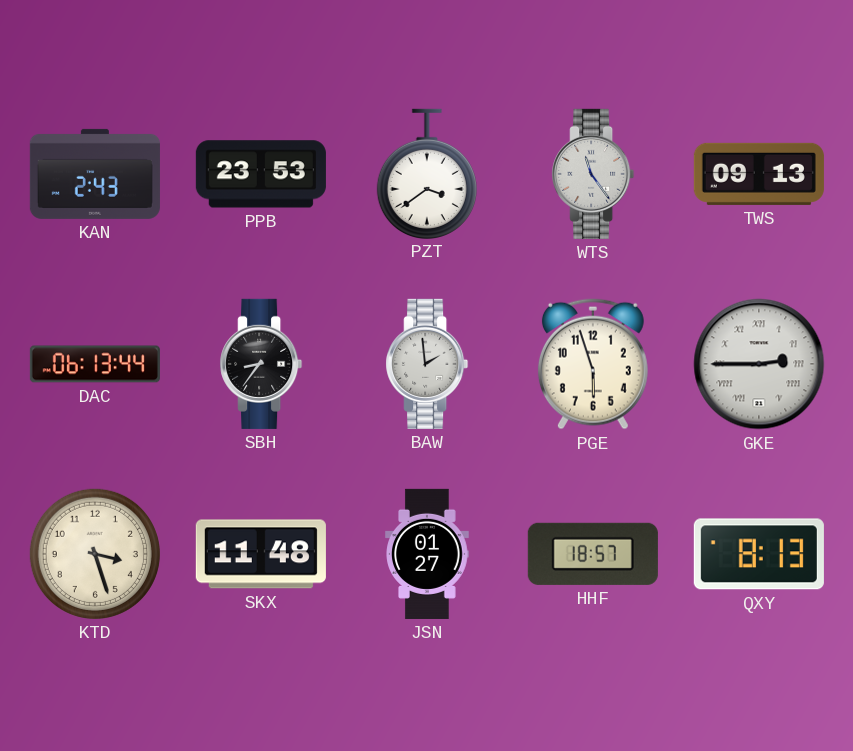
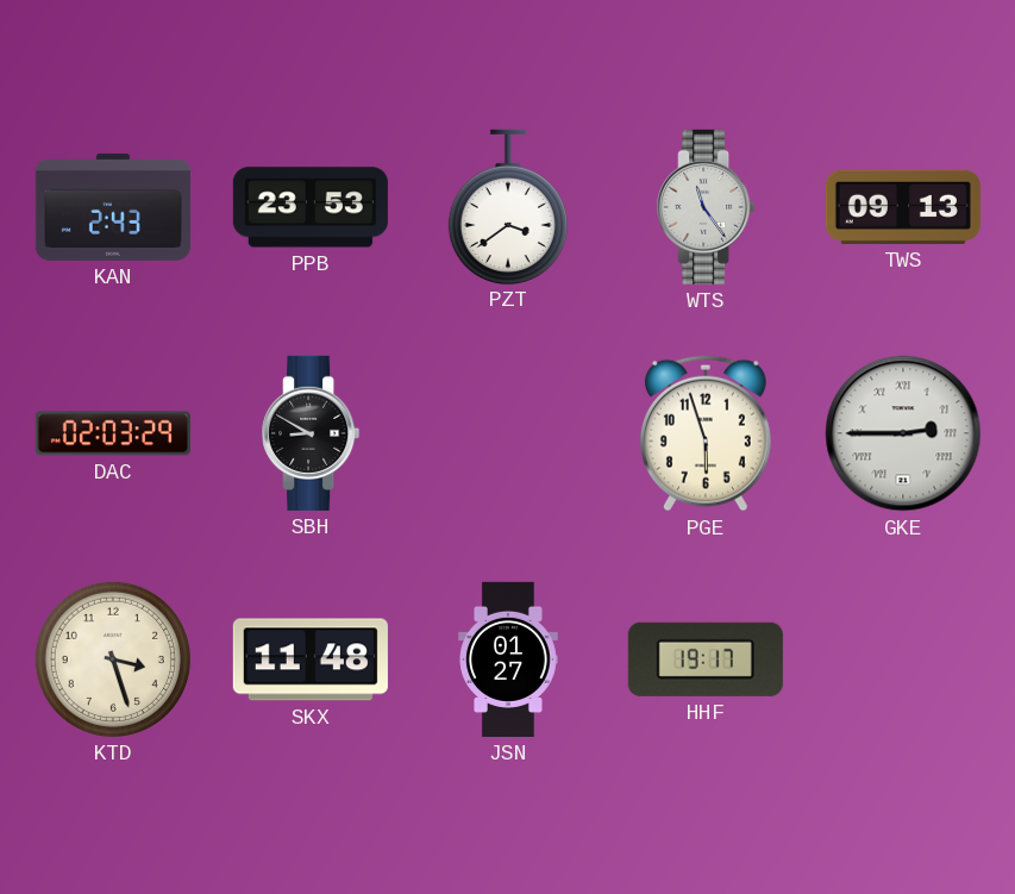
DAC: 06:13 -> 02:03
SBH: 8:36 -> 8:50
BAW: 1:59 -> none
HHF: 18:57 -> 19:17
QXY: 8:13 -> none
